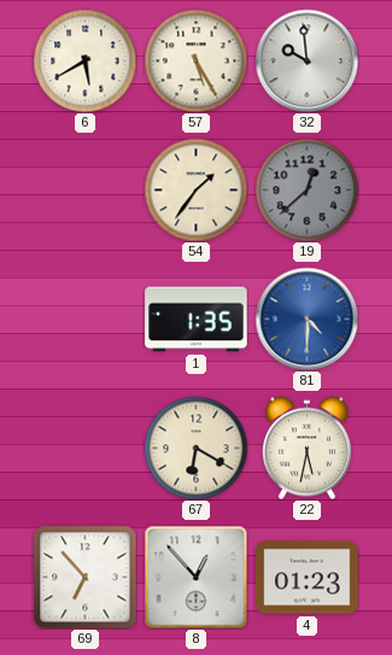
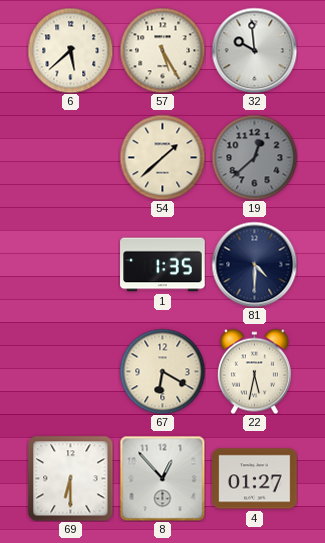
6: 5:40 -> 5:38
54: 1:36 -> 1:38
81 dial: blue -> navy
69: 6:53 -> 6:30
4: 01:23 -> 01:27
